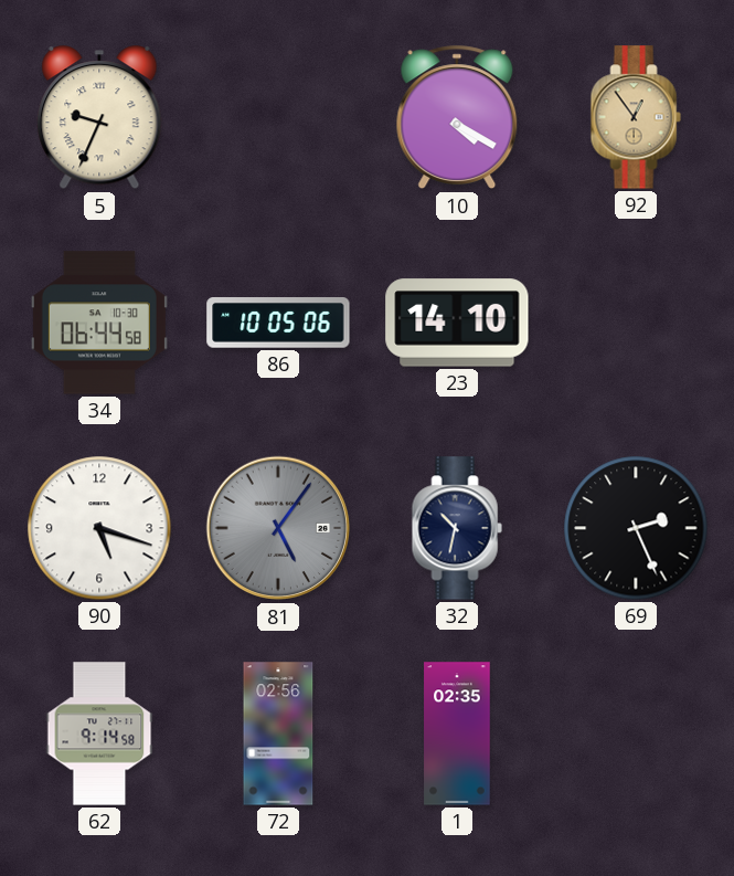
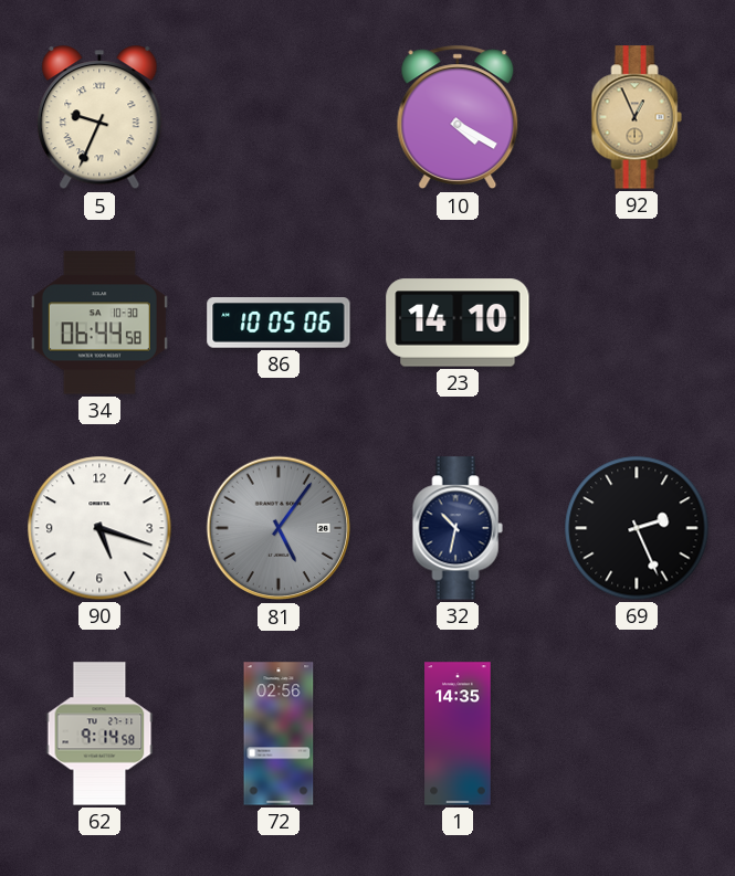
92: 12:54 -> 12:56
1: 02:35 -> 14:35
